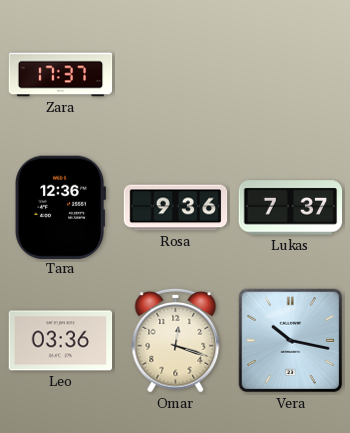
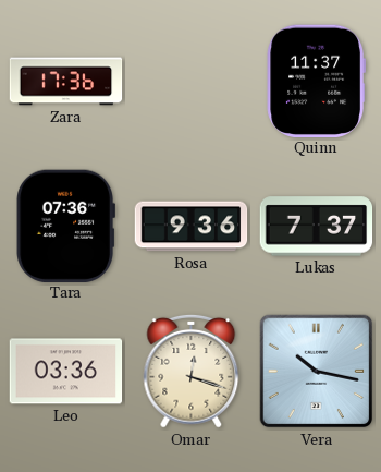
Zara: 17:37 -> 17:36
Quinn: none -> 11:37
Tara: 12:36 -> 07:36
